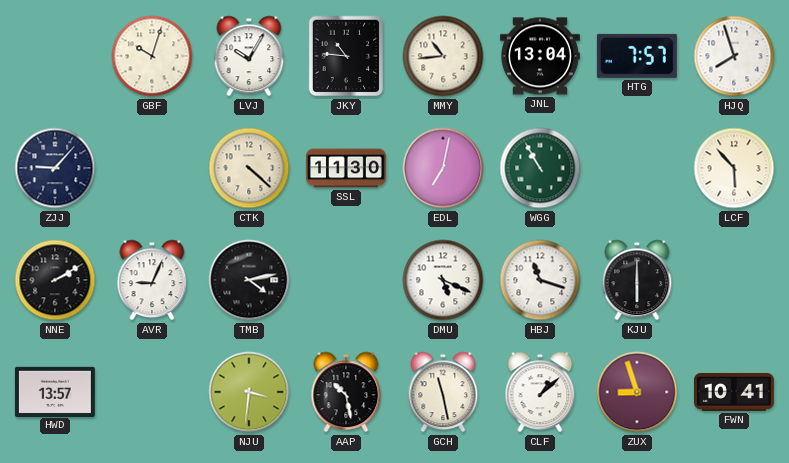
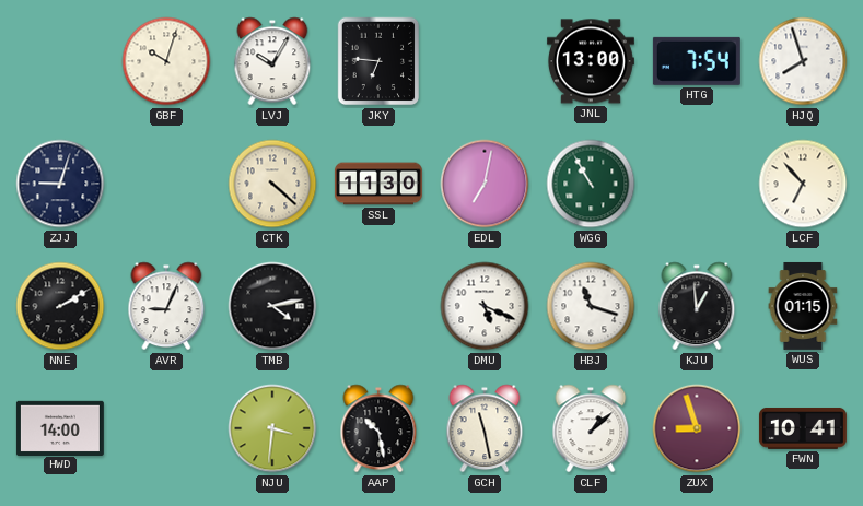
JKY: 10:46 -> 6:46
MMY: 10:44 -> none
JNL: 13:04 -> 13:00
HTG: 7:57 -> 7:54
ZJJ: 9:07 -> 9:03
LCF: 5:53 -> 6:53
KJU: 6:00 -> 12:59
WUS: none -> 01:15
HWD: 13:57 -> 14:00
